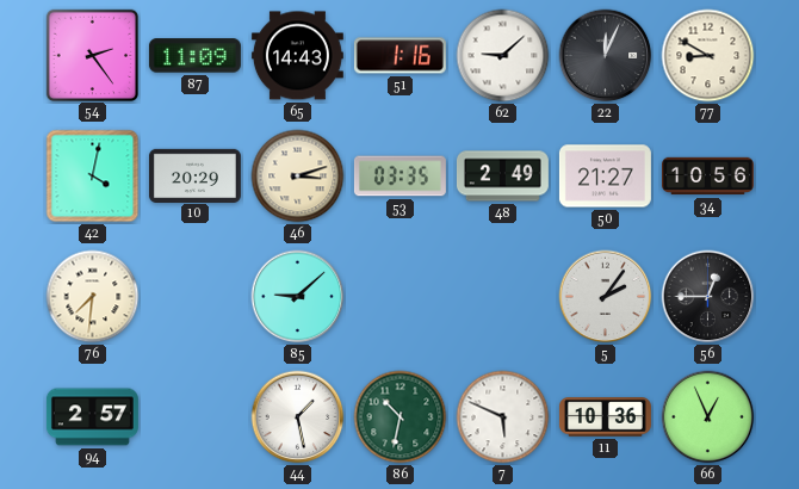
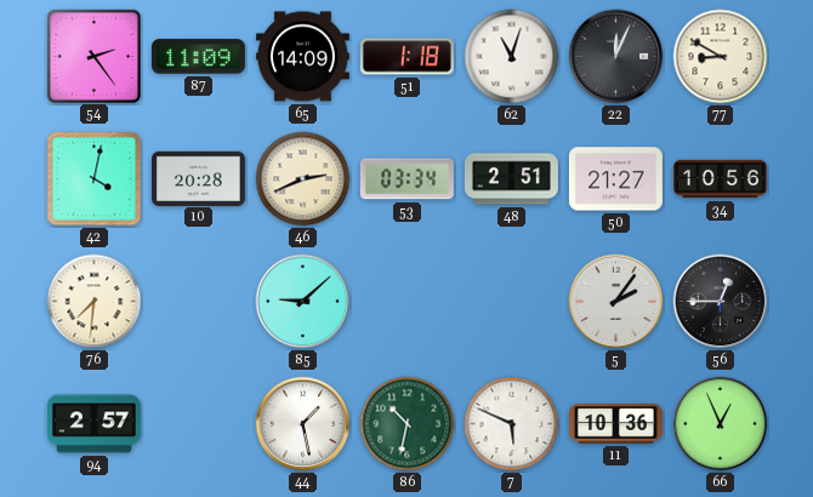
65: 14:43 -> 14:09
51: 1:16 -> 1:18
62: 9:08 -> 11:03
10: 20:29 -> 20:28
46: 3:12 -> 2:41
53: 03:35 -> 03:34
48: 2:49 -> 2:51
